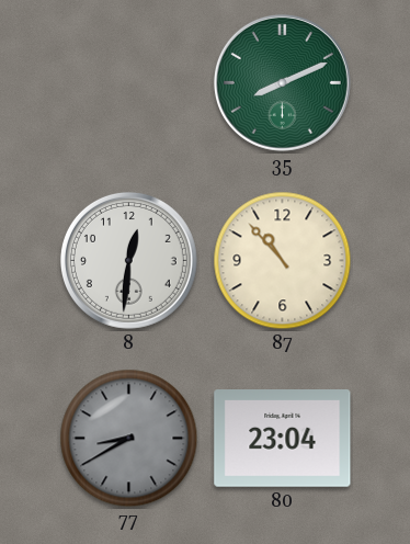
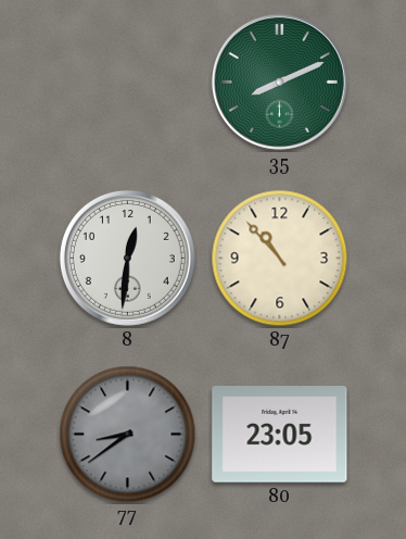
77: 8:40 -> 8:39
80: 23:04 -> 23:05
